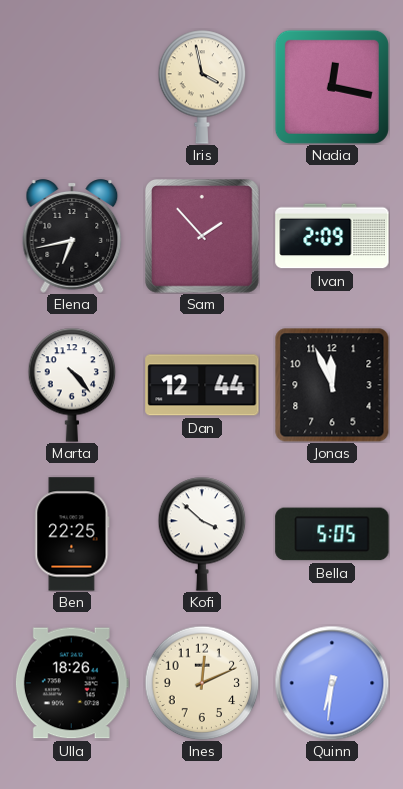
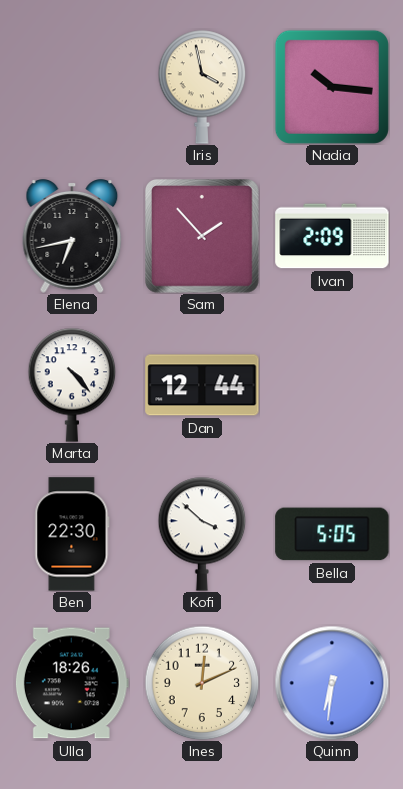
Nadia: 12:17 -> 10:16
Jonas: 11:56 -> none
Ben: 22:25 -> 22:30
